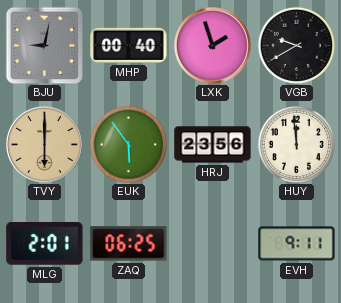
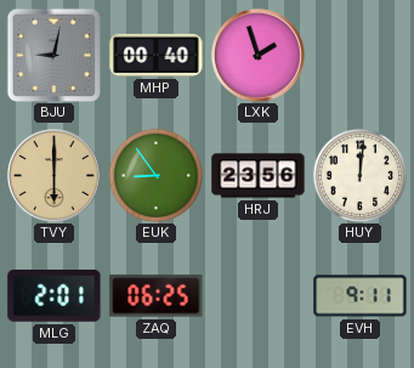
VGB: 9:40 -> none
EUK: 5:54 -> 8:54
HUY: 11:59 -> 12:01
